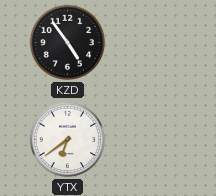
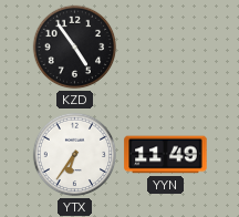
YTX: 6:39 -> 6:36
YYN: none -> 11:49
